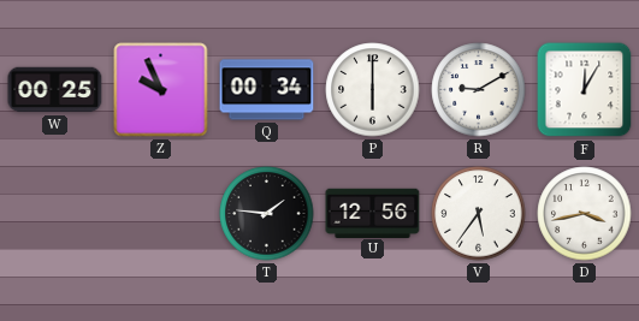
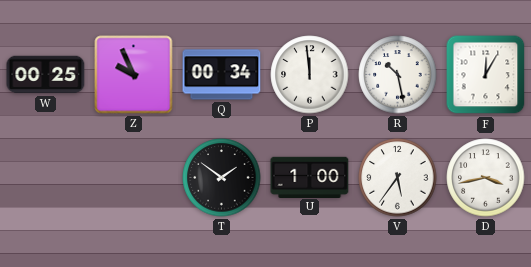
P: 6:00 -> 11:59
R: 9:10 -> 10:28
T: 1:46 -> 1:51
U: 12:56 -> 1:00
